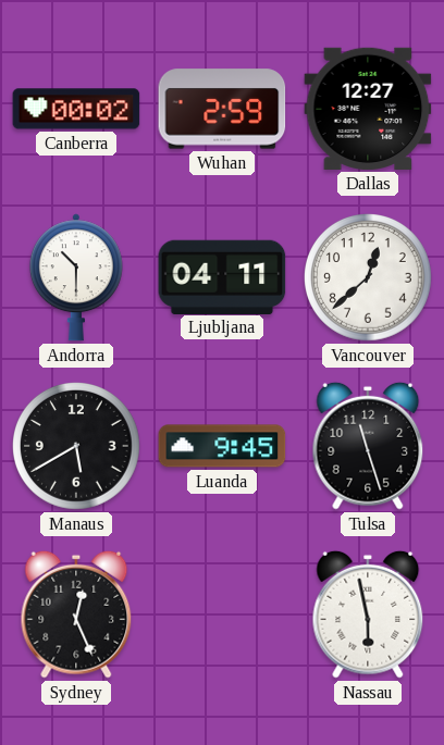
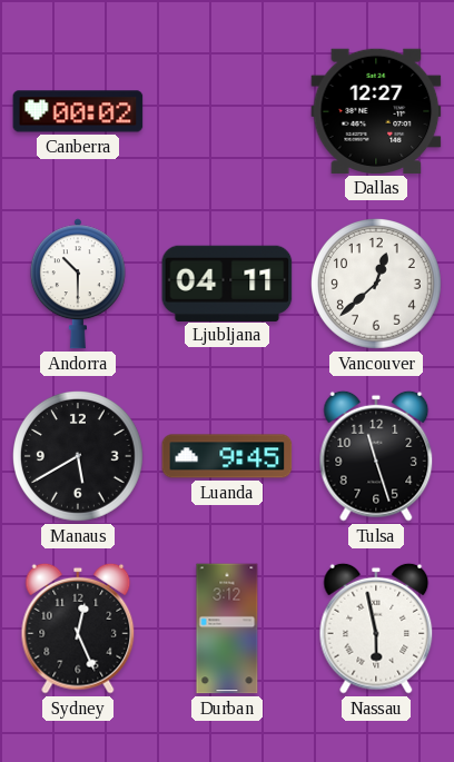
Wuhan: 2:59 -> none
Durban: none -> 3:12
